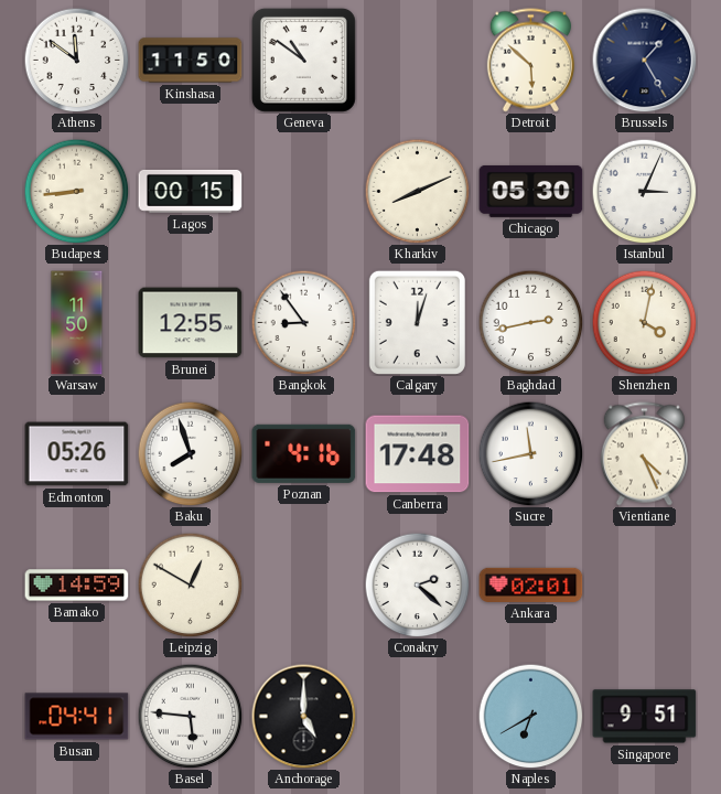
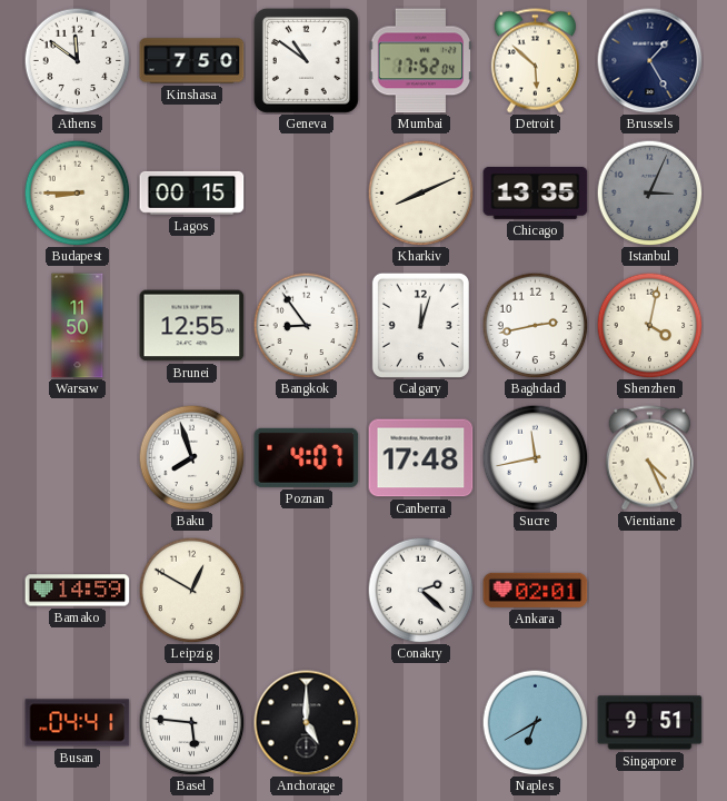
Kinshasa: 11:50 -> 7:50
Mumbai: none -> 17:52
Budapest: 8:44 -> 8:45
Chicago: 05:30 -> 13:35
Istanbul dial: white -> grey
Edmonton: 05:26 -> none
Poznan: 4:16 -> 4:07
